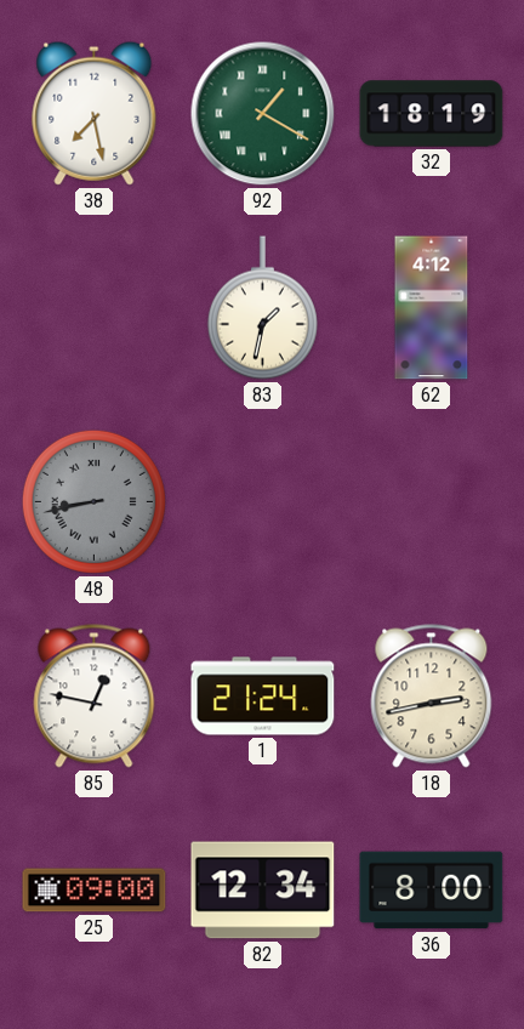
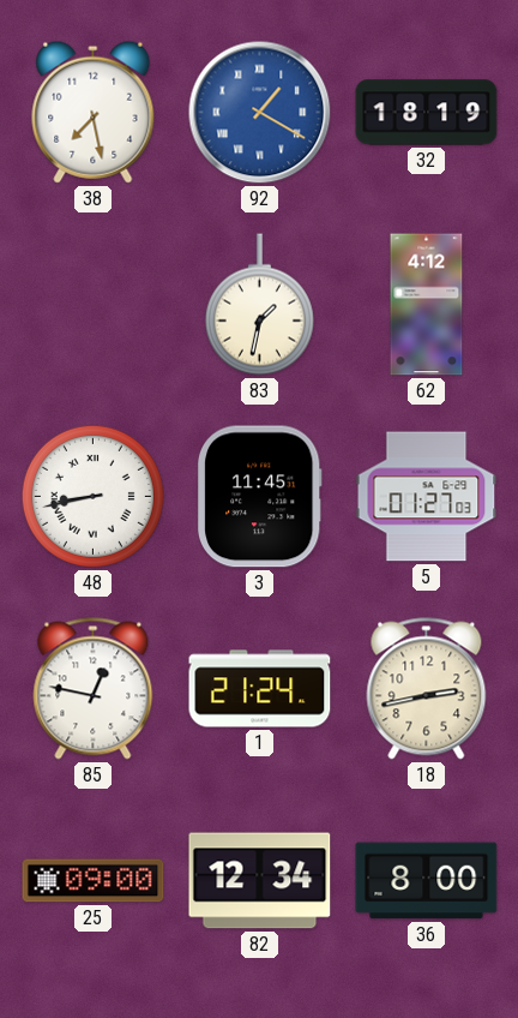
92 dial: green -> blue
48 dial: grey -> white
3: none -> 11:45
5: none -> 01:27
